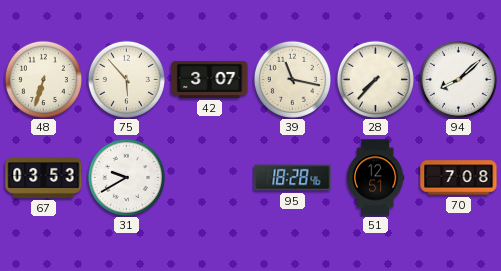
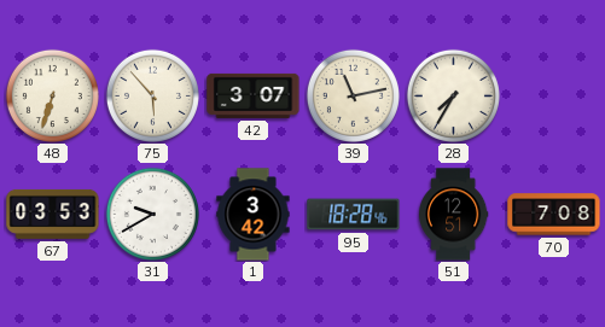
39: 11:17 -> 11:13
28: 7:37 -> 7:35
94: 8:08 -> none
1: none -> 3:42
